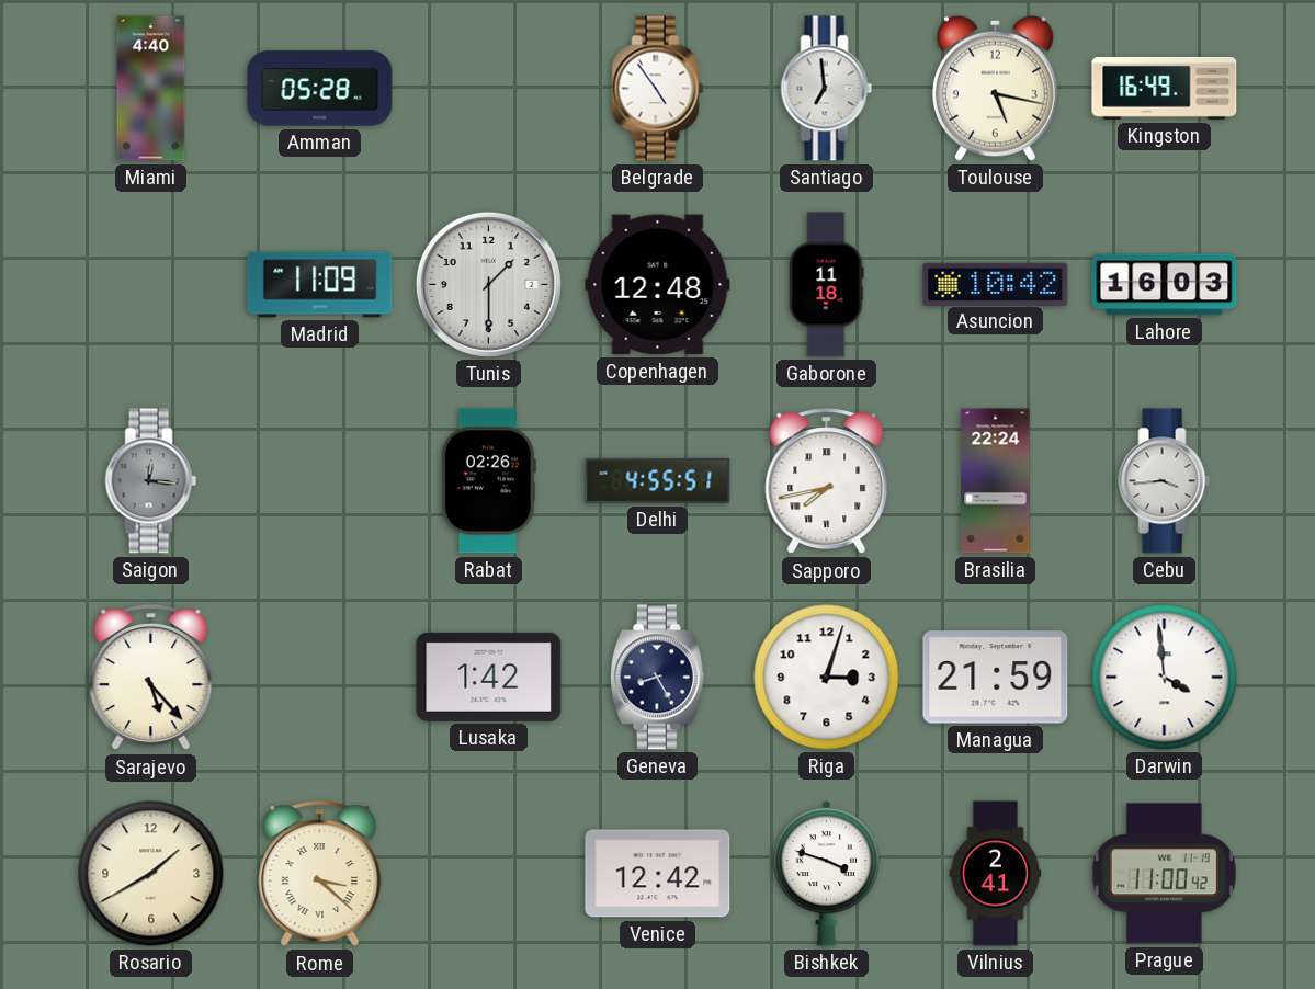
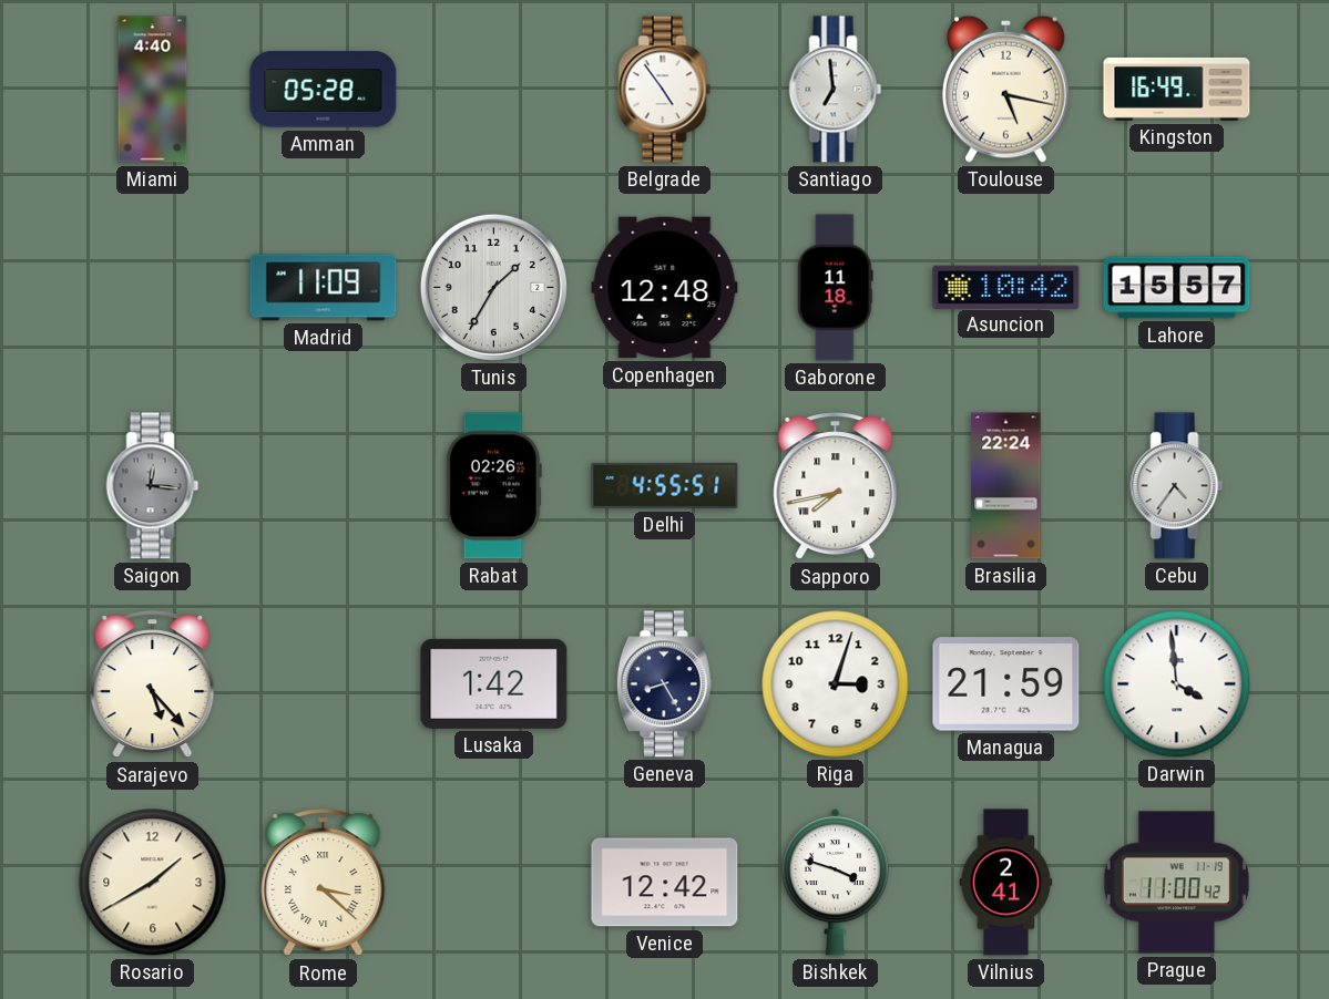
Tunis: 1:30 -> 1:35
Lahore: 16:03 -> 15:57
Cebu: 3:44 -> 4:36
